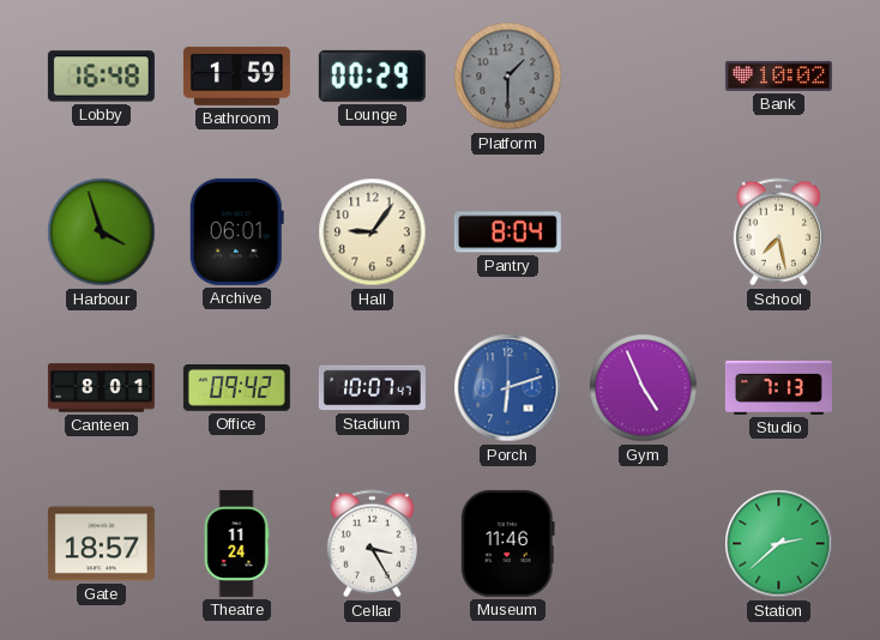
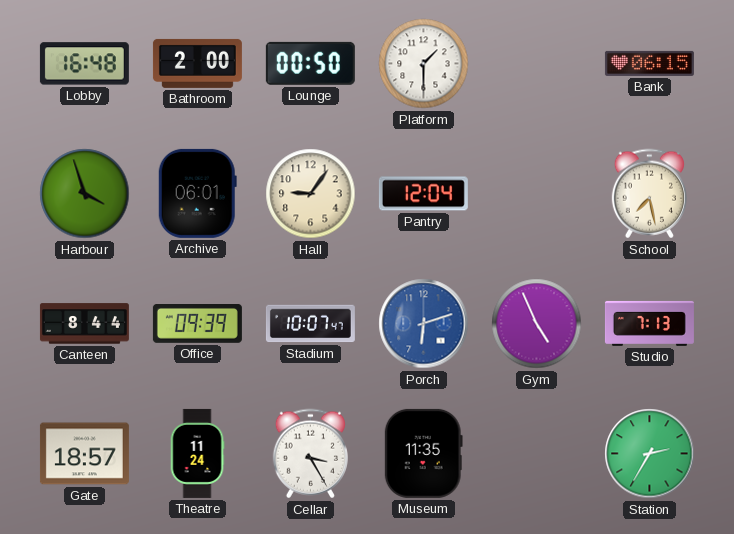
Bathroom: 1:59 -> 2:00
Lounge: 00:29 -> 00:50
Platform dial: grey -> white
Bank: 10:02 -> 06:15
Pantry: 8:04 -> 12:04
Canteen: 8:01 -> 8:44
Office: 09:42 -> 09:39
Museum: 11:46 -> 11:35
Station: 2:38 -> 2:35
